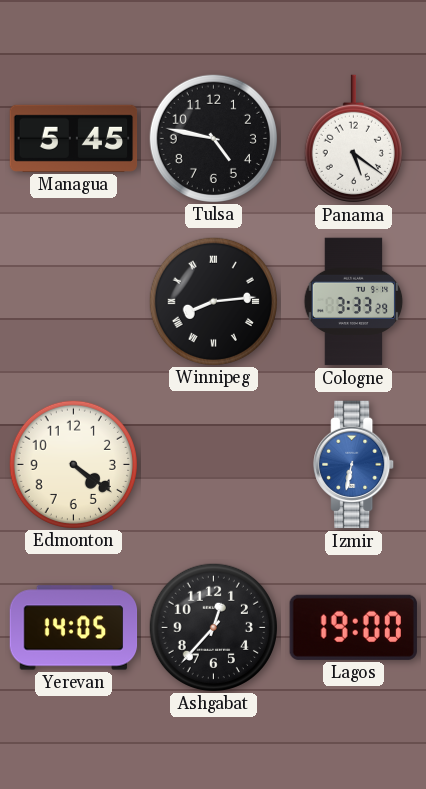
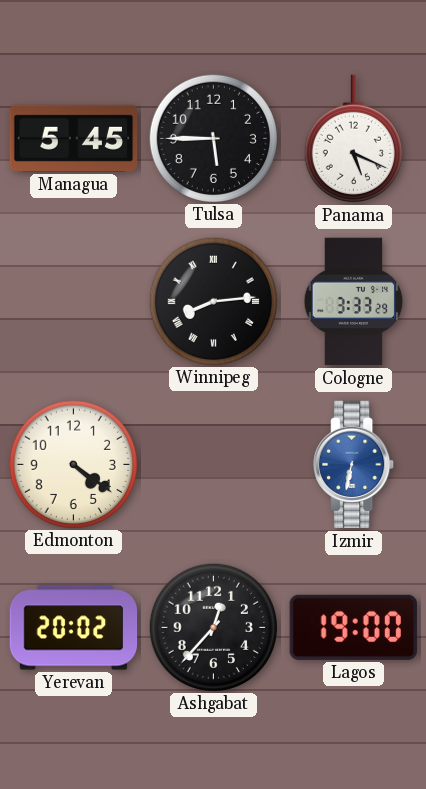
Tulsa: 4:47 -> 5:45
Panama: 5:21 -> 5:19
Yerevan: 14:05 -> 20:02
